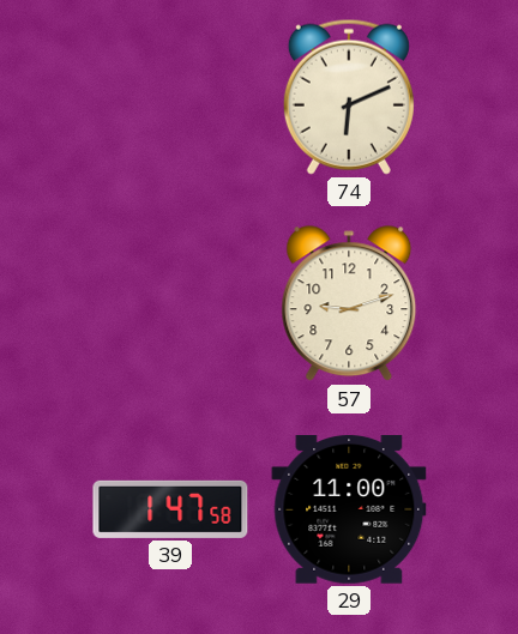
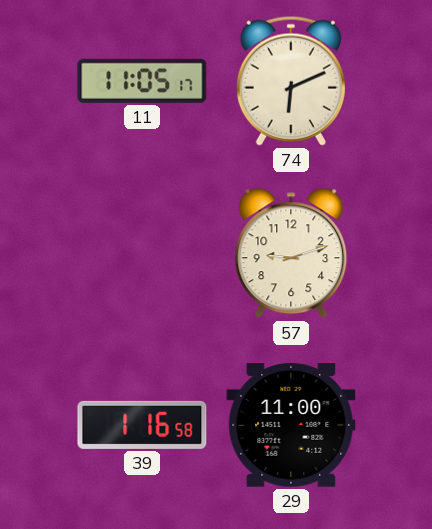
11: none -> 11:05
39: 1:47 -> 1:16
